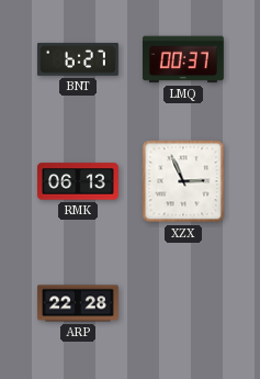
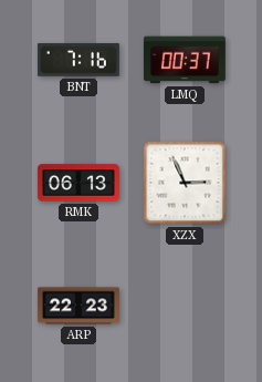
BNT: 6:27 -> 7:16
ARP: 22:28 -> 22:23
